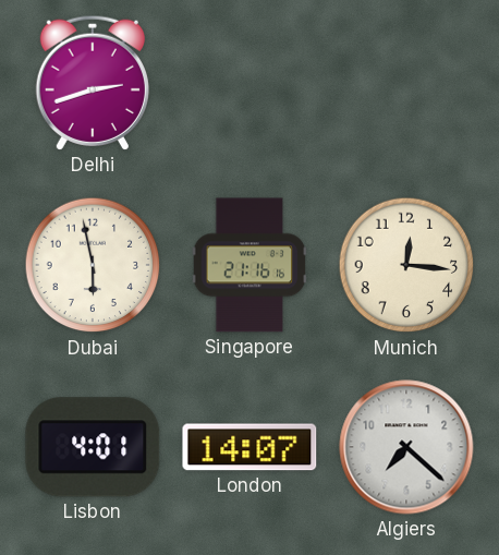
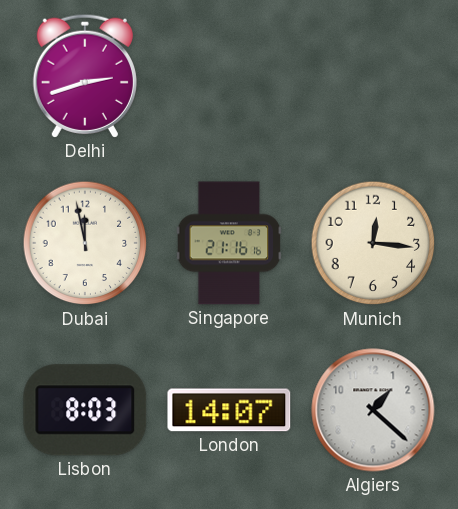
Dubai: 5:58 -> 11:58
Lisbon: 4:01 -> 8:03
Algiers: 7:22 -> 1:22
